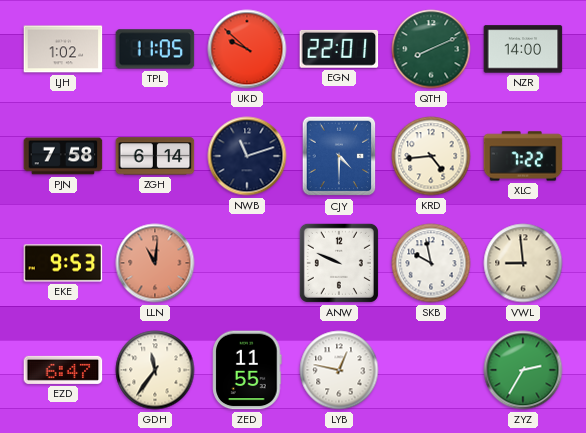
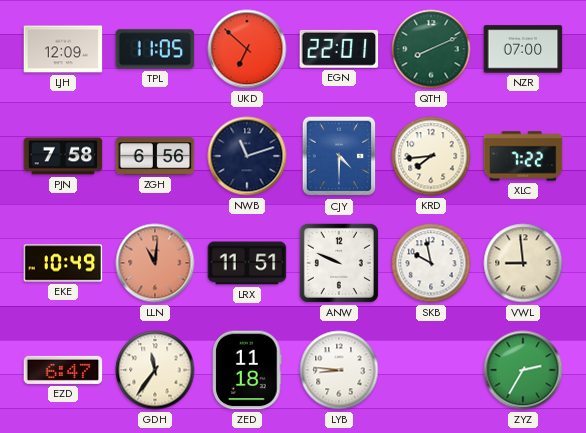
LJH: 1:02 -> 12:09
UKD: 9:52 -> 6:52
NZR: 14:00 -> 07:00
ZGH: 6:14 -> 6:56
KRD: 4:44 -> 7:44
EKE: 9:53 -> 10:49
LRX: none -> 11:51
ZED: 11:55 -> 11:18
LYB: 12:47 -> 8:46
